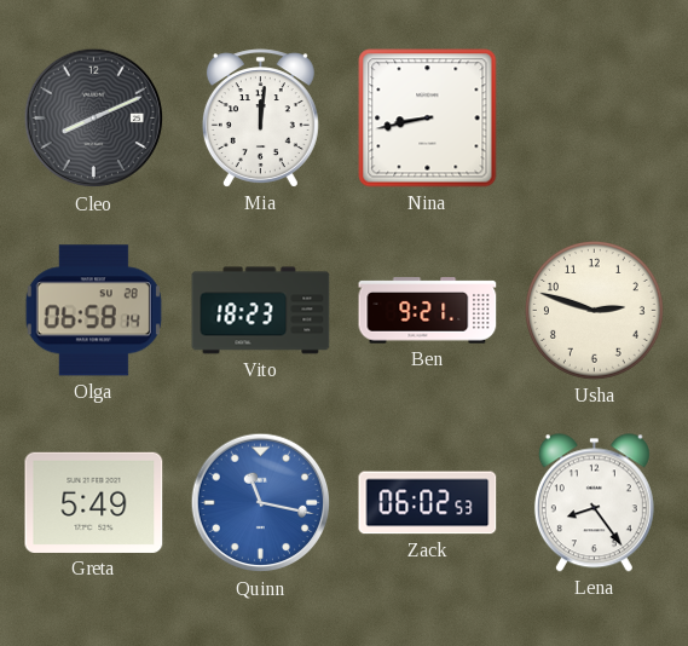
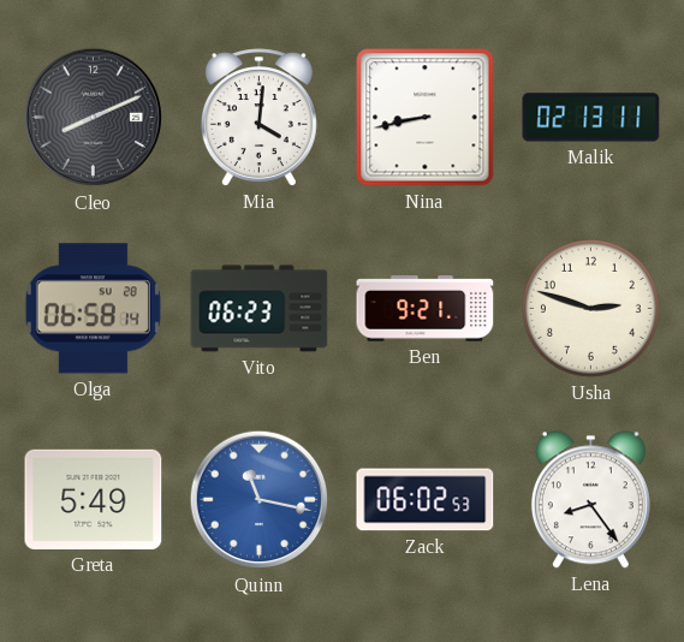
Mia: 12:01 -> 4:01
Malik: none -> 02:13
Vito: 18:23 -> 06:23
